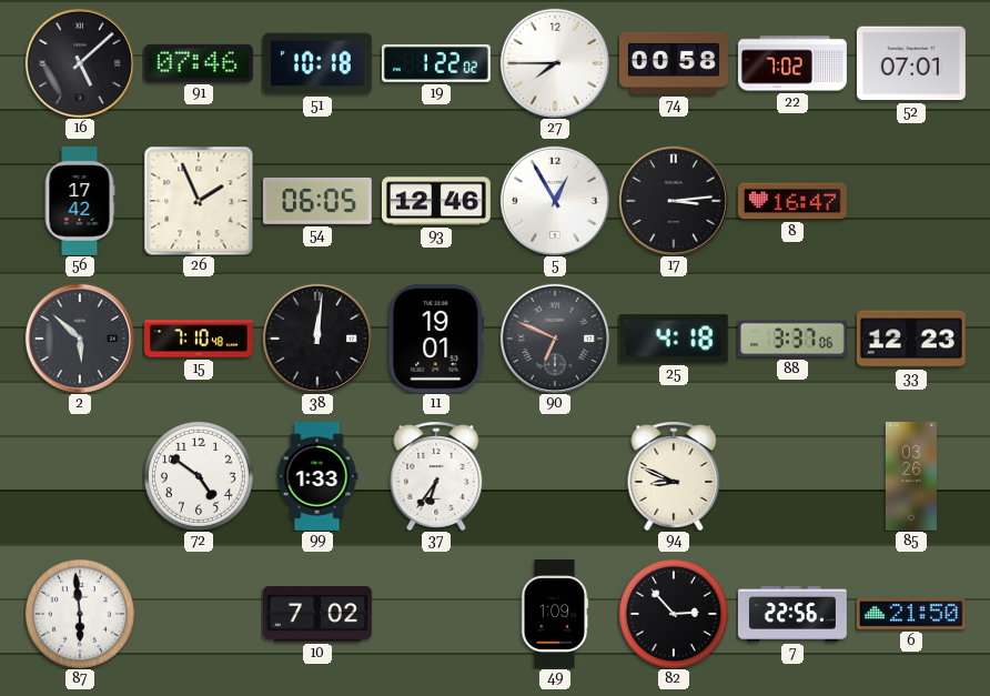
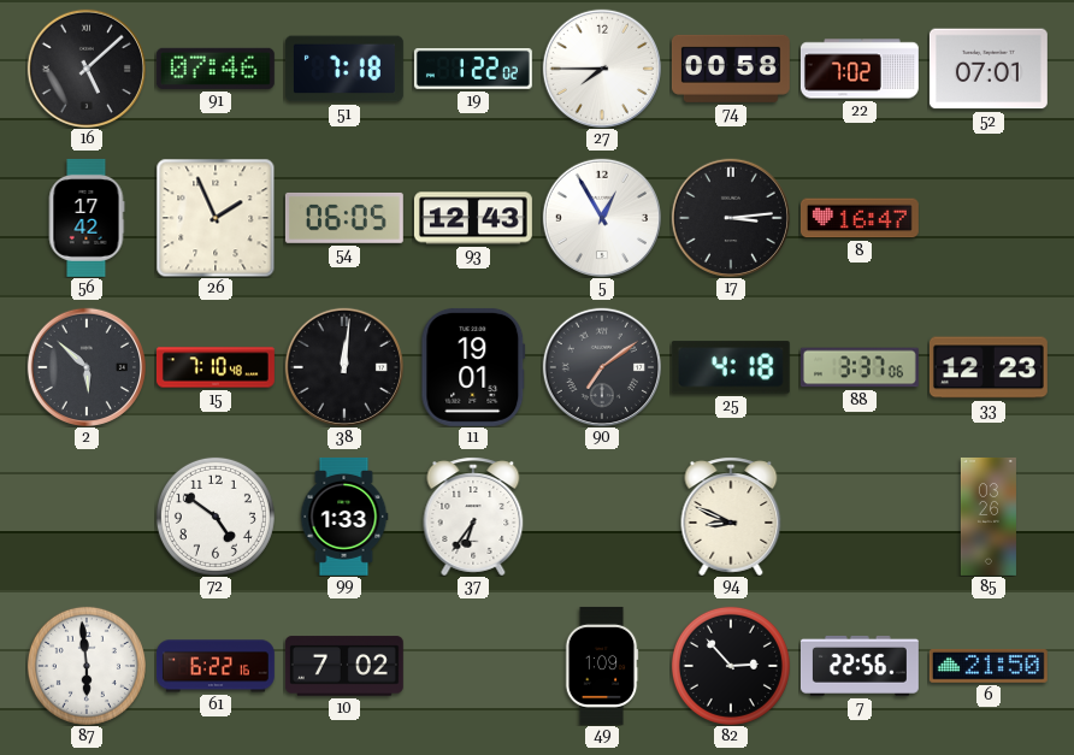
51: 10:18 -> 7:18
93: 12:46 -> 12:43
90: 6:49 -> 7:09
61: none -> 6:22
